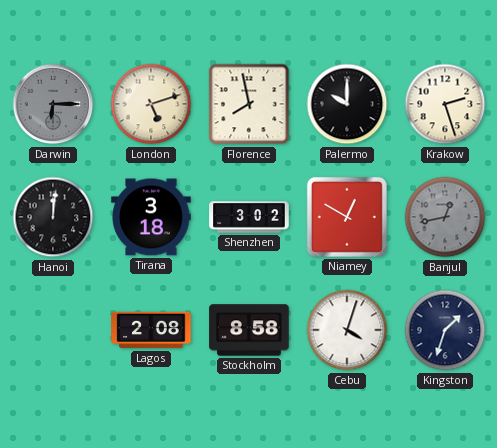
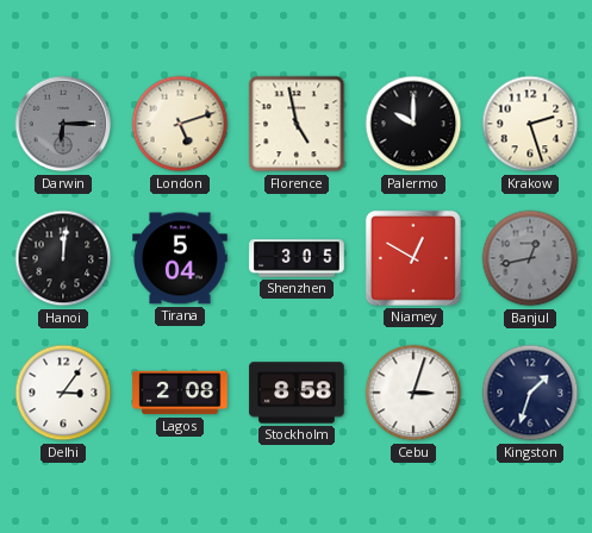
Florence: 7:58 -> 4:58
Tirana: 3:18 -> 5:04
Shenzhen: 3:02 -> 3:05
Delhi: none -> 3:06
Cebu: 4:03 -> 3:03
